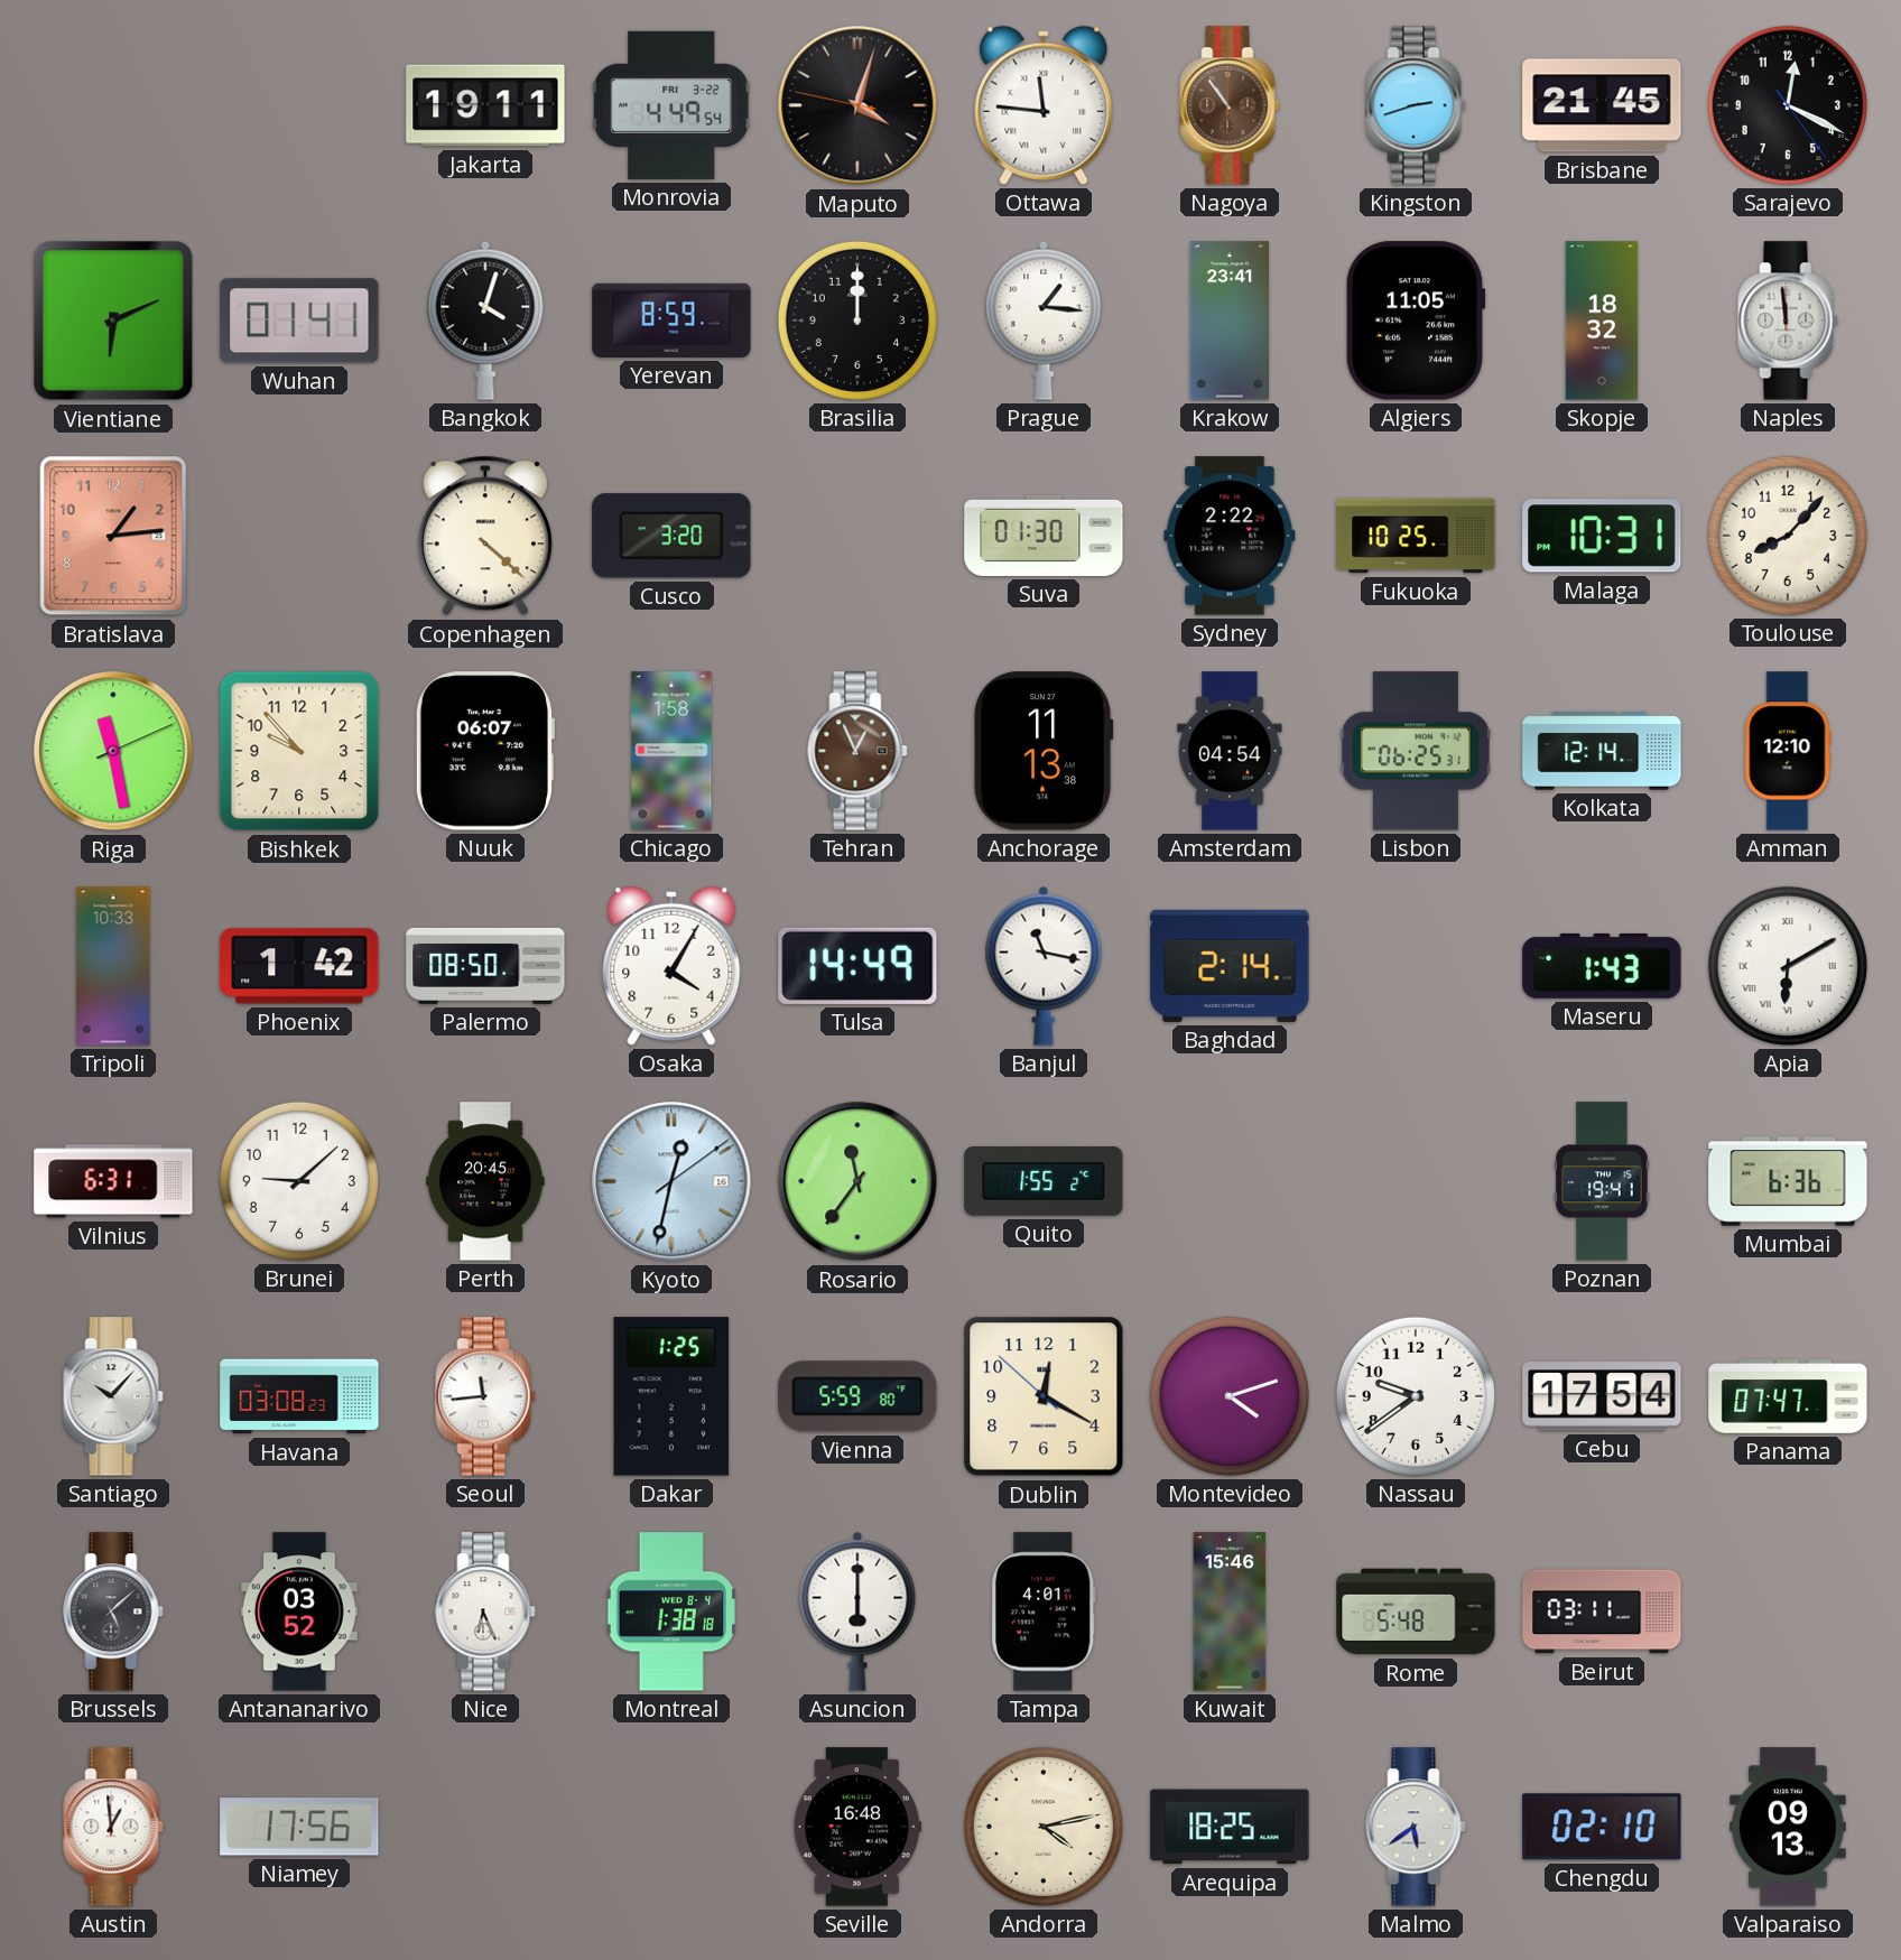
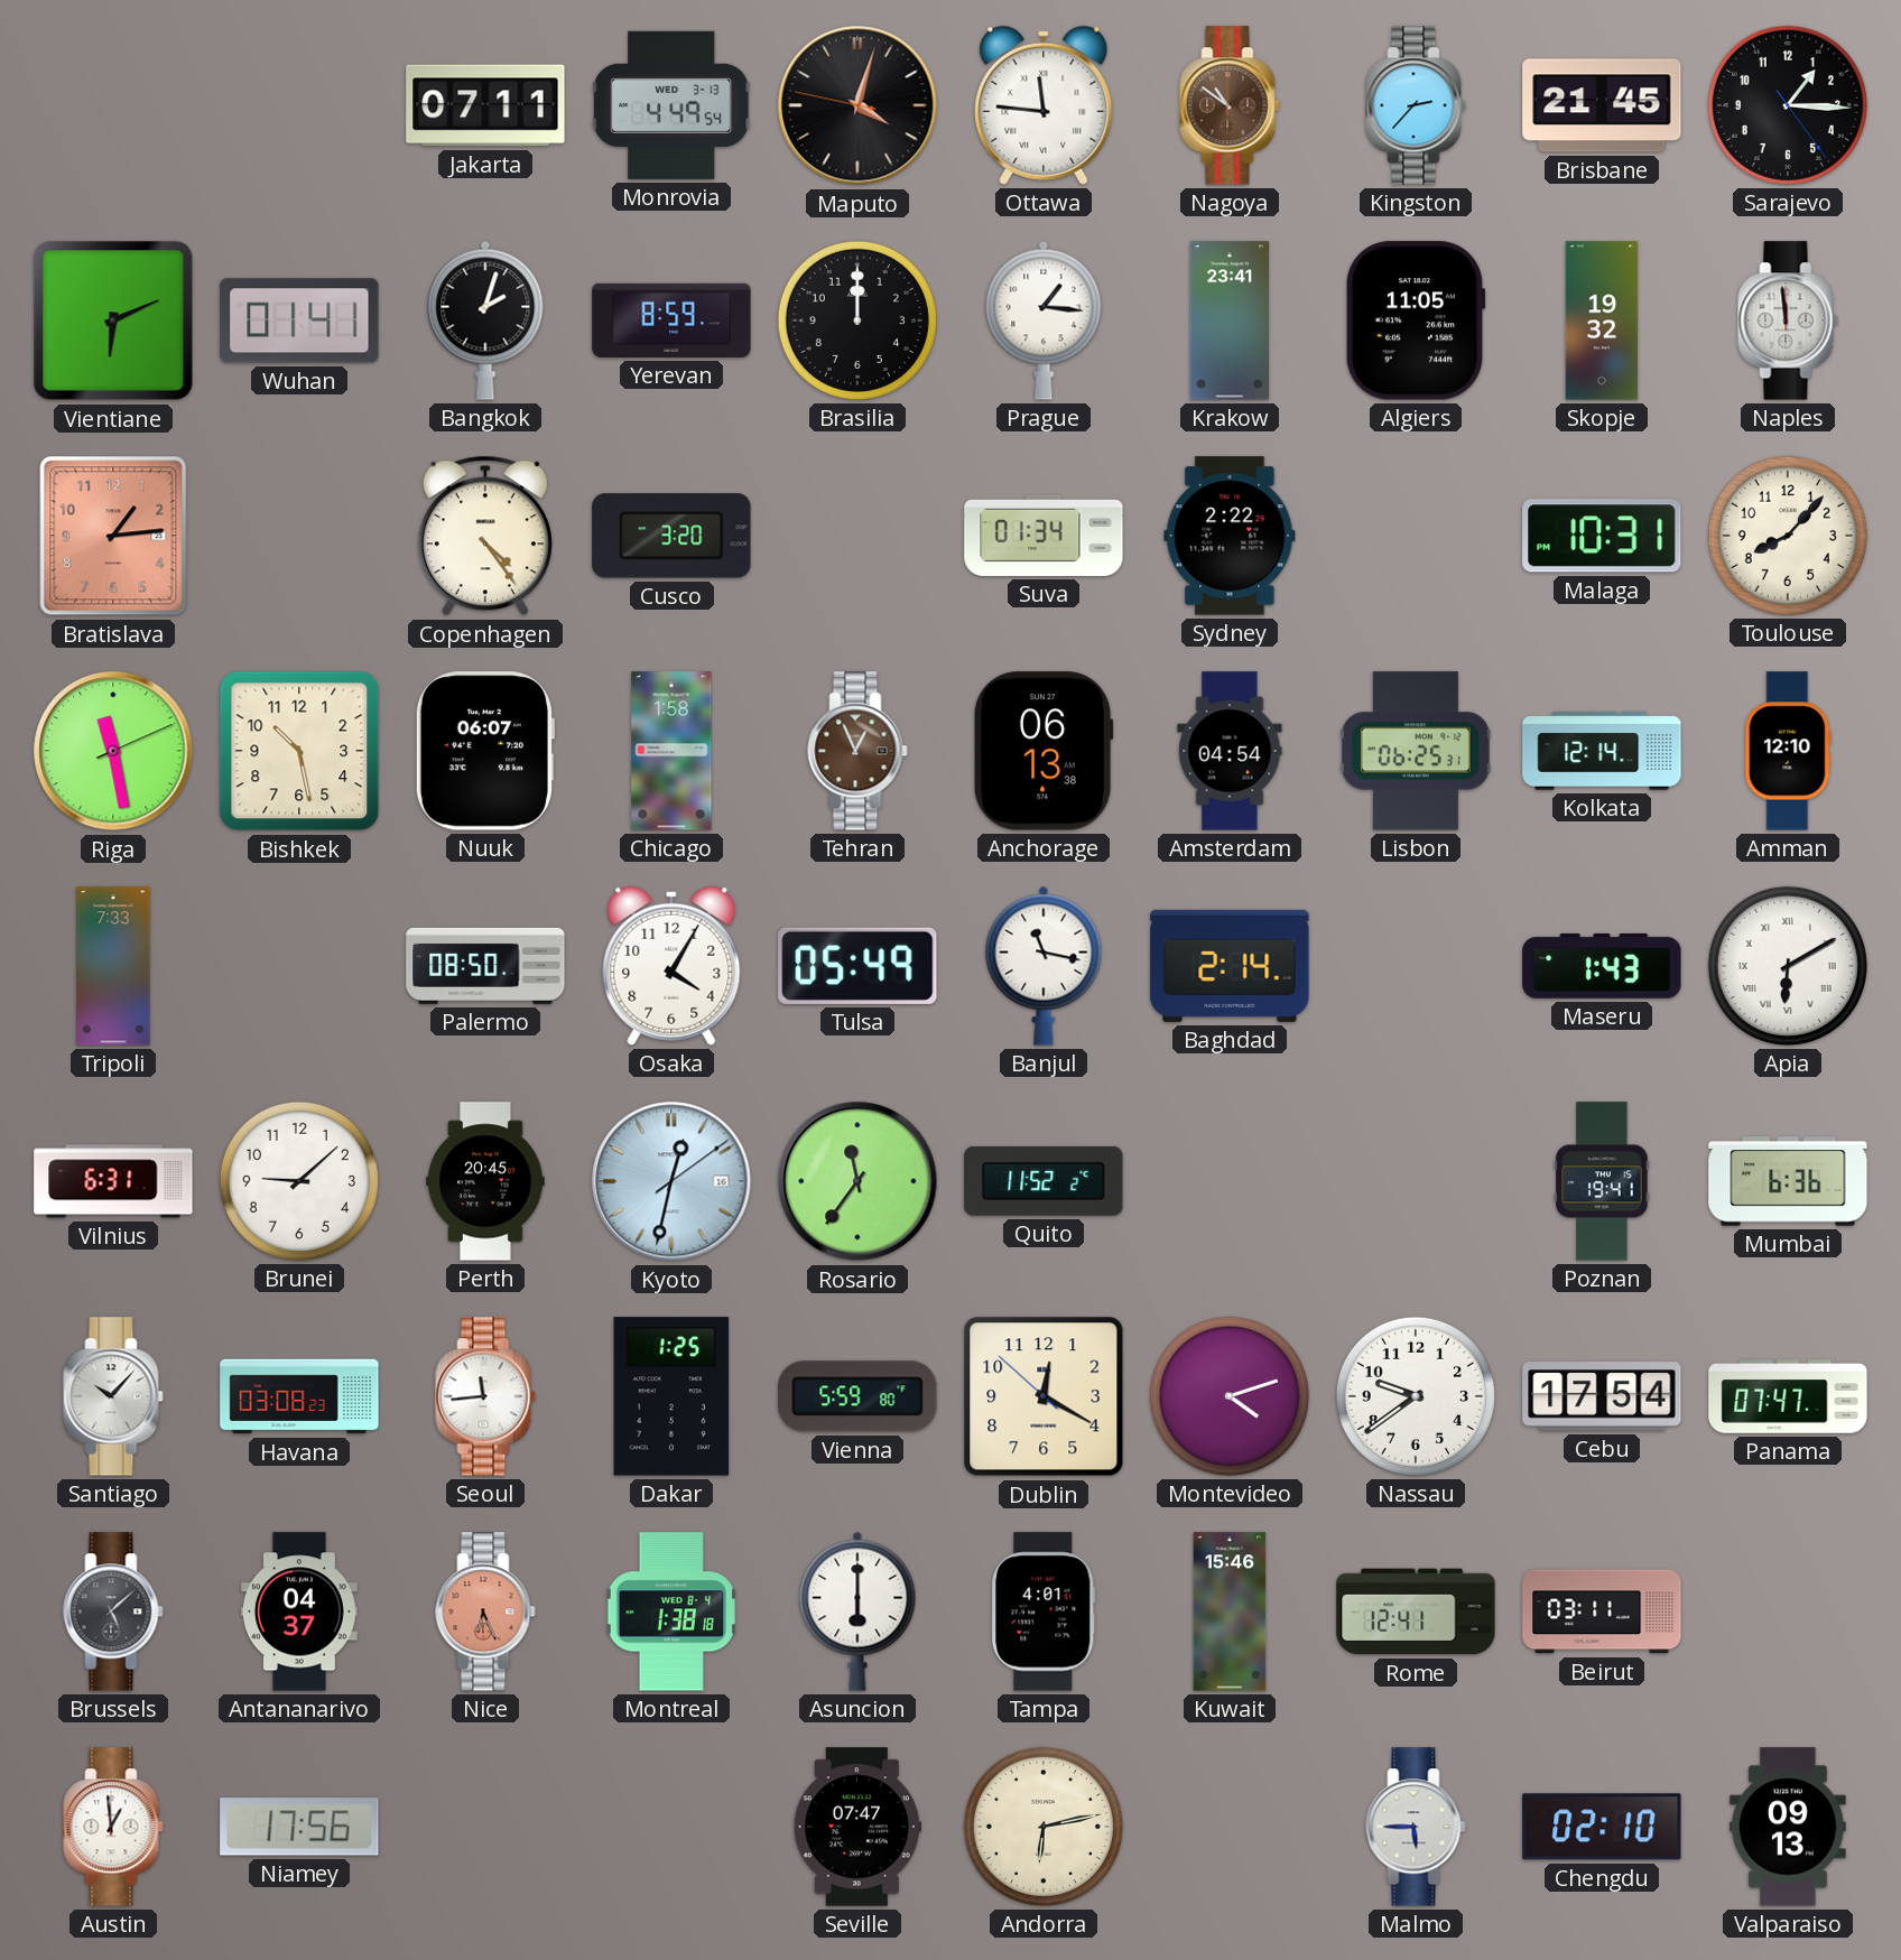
Jakarta: 19:11 -> 07:11
Monrovia date: FRI 3-22 -> WED 3-13
Nagoya: 10:54 -> 10:51
Kingston: 2:42 -> 2:37
Sarajevo: 12:19 -> 1:15
Bangkok: 4:03 -> 2:03
Skopje: 18:32 -> 19:32
Copenhagen: 4:22 -> 4:24
Suva: 01:30 -> 01:34
Fukuoka: 10:25 -> none
Bishkek: 9:53 -> 10:28
Anchorage: 11:13 -> 06:13
Tripoli: 10:33 -> 7:33
Phoenix: 1:42 -> none
Tulsa: 14:49 -> 05:49
Quito: 1:55 -> 11:52
Antananarivo: 03:52 -> 04:37
Nice dial: white -> salmon
Rome: 5:48 -> 12:41
Seville: 16:48 -> 07:47
Andorra: 4:13 -> 6:13
Arequipa: 18:25 -> none
Malmo: 5:39 -> 5:45
